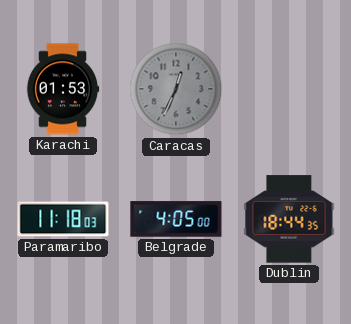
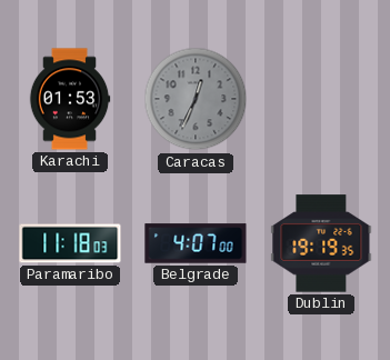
Belgrade: 4:05 -> 4:07
Dublin: 18:44 -> 19:19
